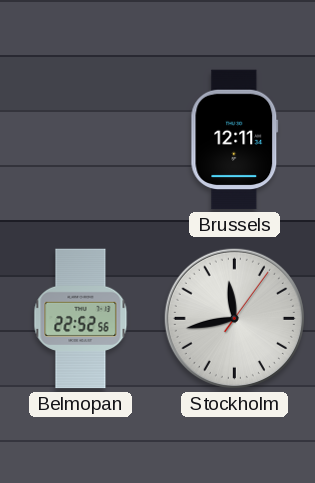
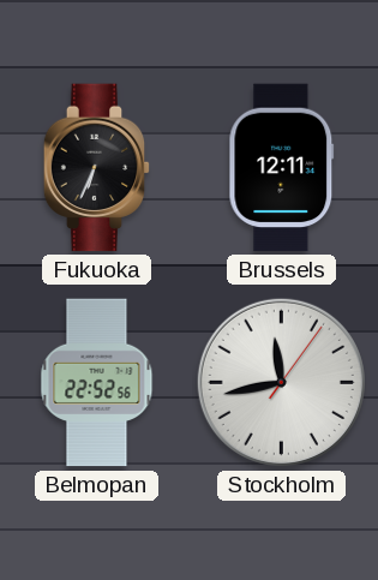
Fukuoka: none -> 6:34
